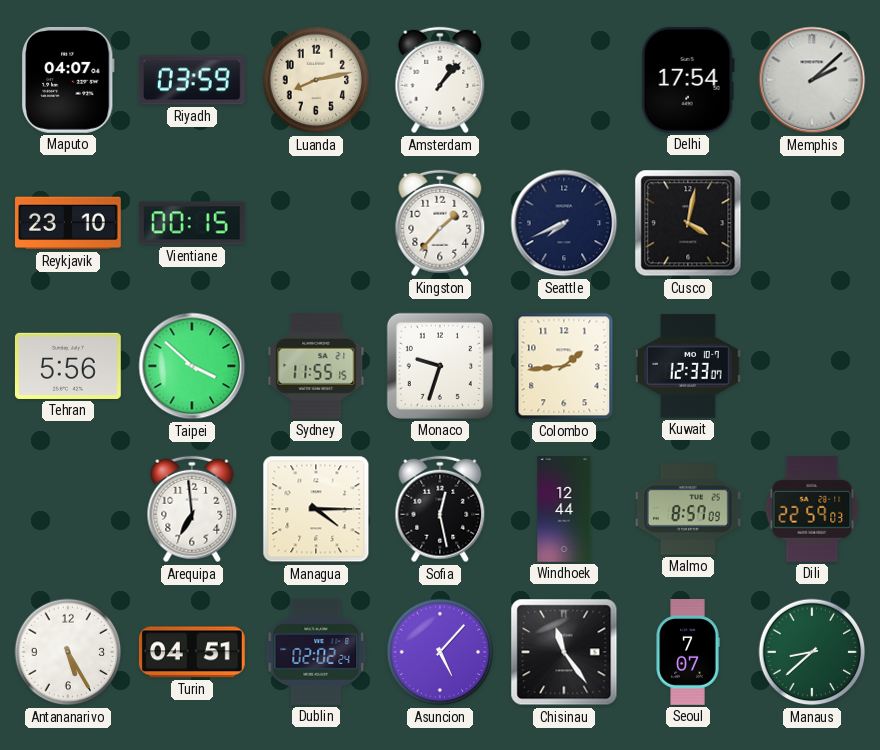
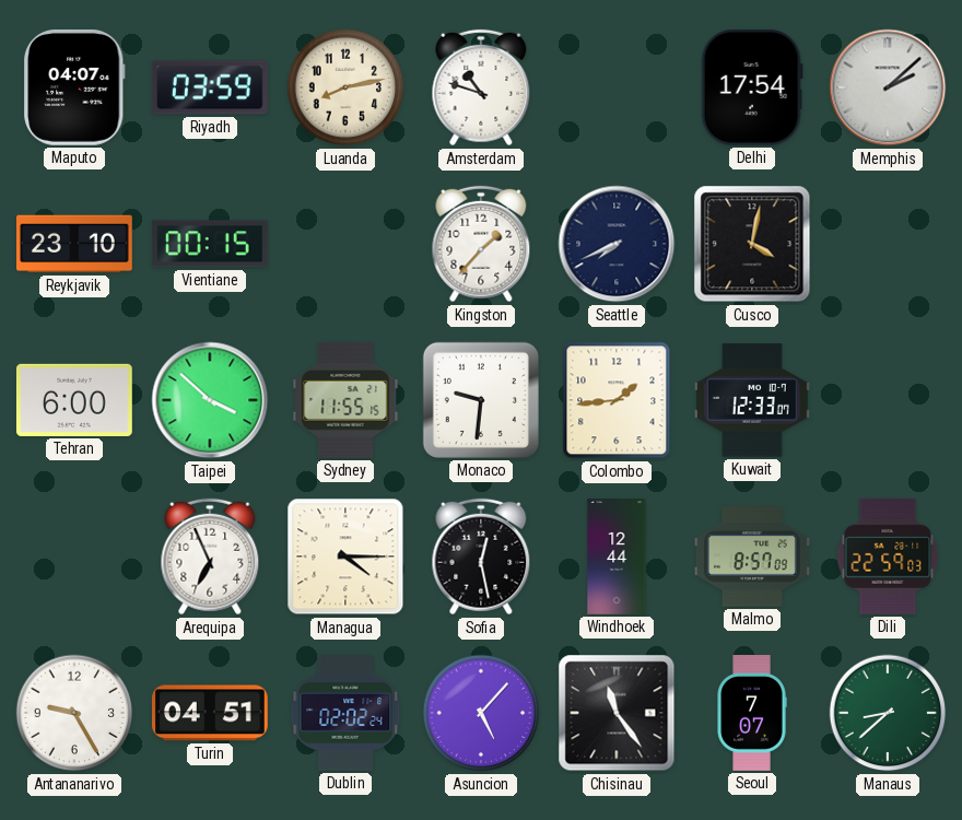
Amsterdam: 1:07 -> 10:48
Tehran: 5:56 -> 6:00
Monaco: 9:33 -> 9:31
Arequipa: 6:59 -> 6:56
Antananarivo: 5:25 -> 9:25
